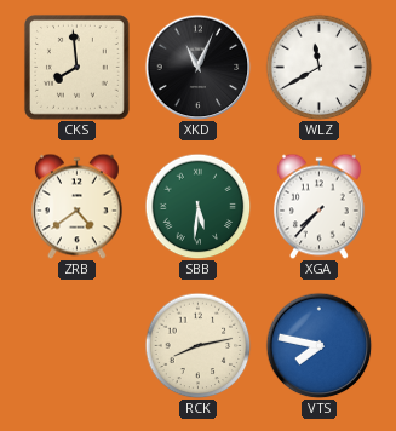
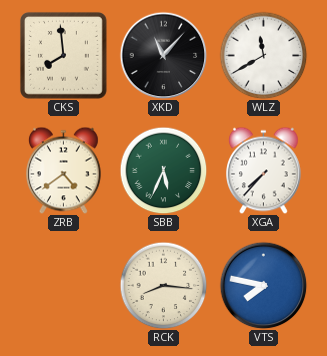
XKD: 11:04 -> 11:07
SBB: 5:31 -> 5:34
RCK: 8:13 -> 8:16
